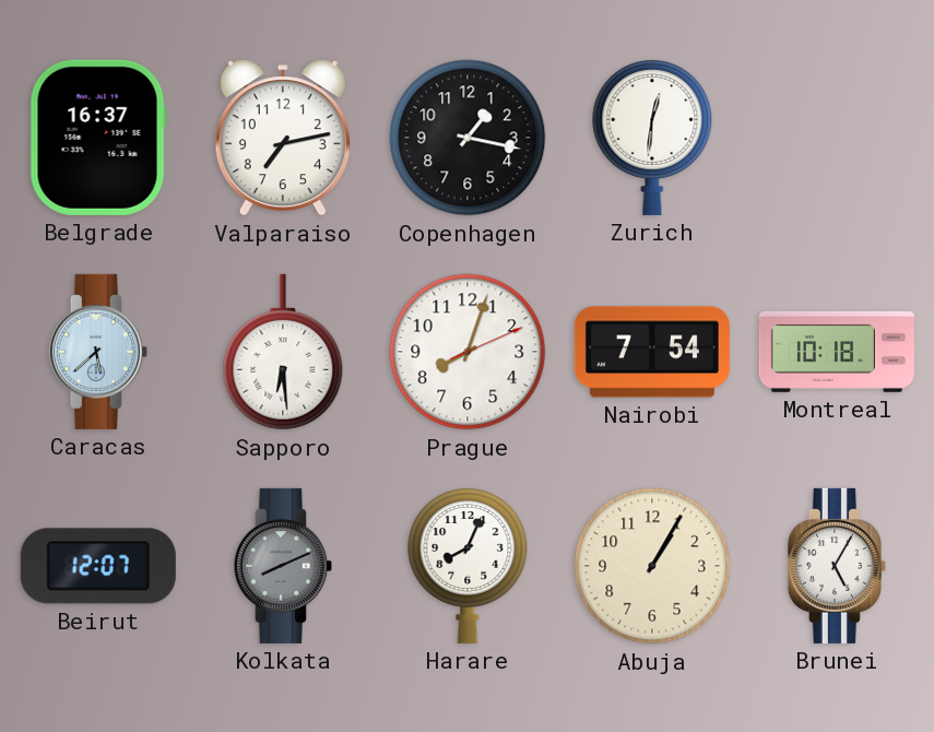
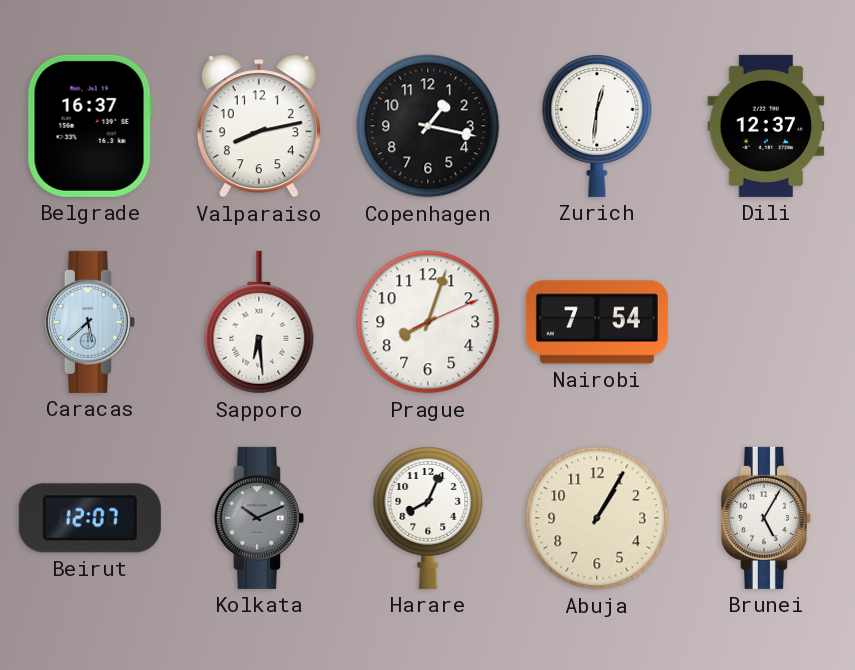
Valparaiso: 7:13 -> 8:13
Dili: none -> 12:37
Montreal: 10:18 -> none
Kolkata: 8:11 -> 10:11
